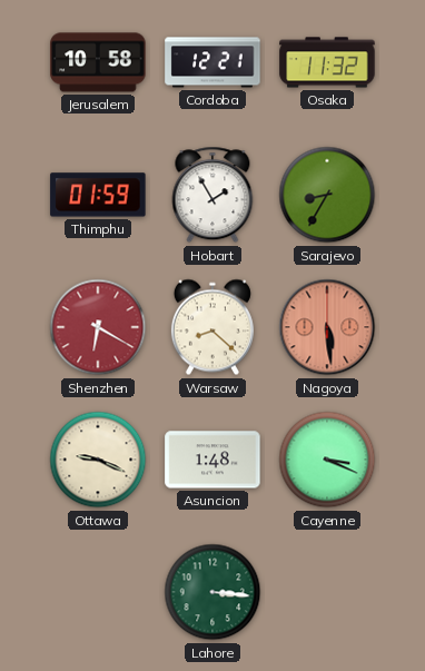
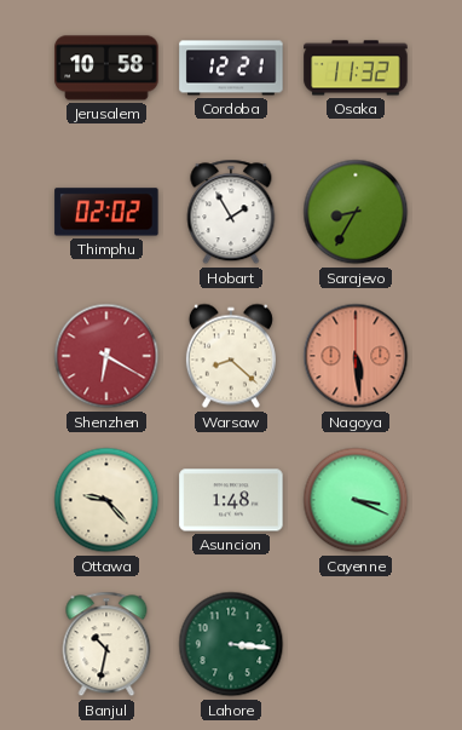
Thimphu: 01:59 -> 02:02
Ottawa: 9:19 -> 9:23
Banjul: none -> 10:32
